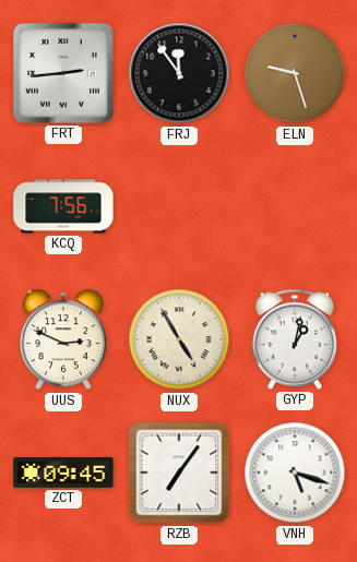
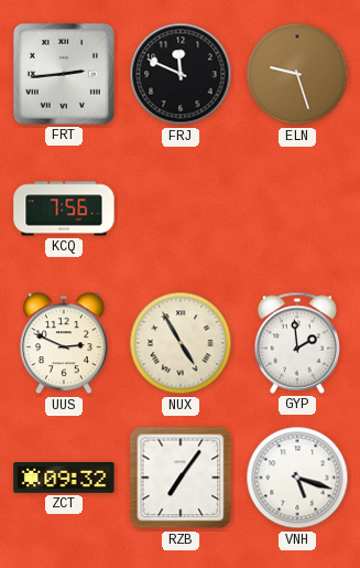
FRJ: 11:54 -> 11:49
GYP: 1:02 -> 1:59
ZCT: 09:45 -> 09:32
